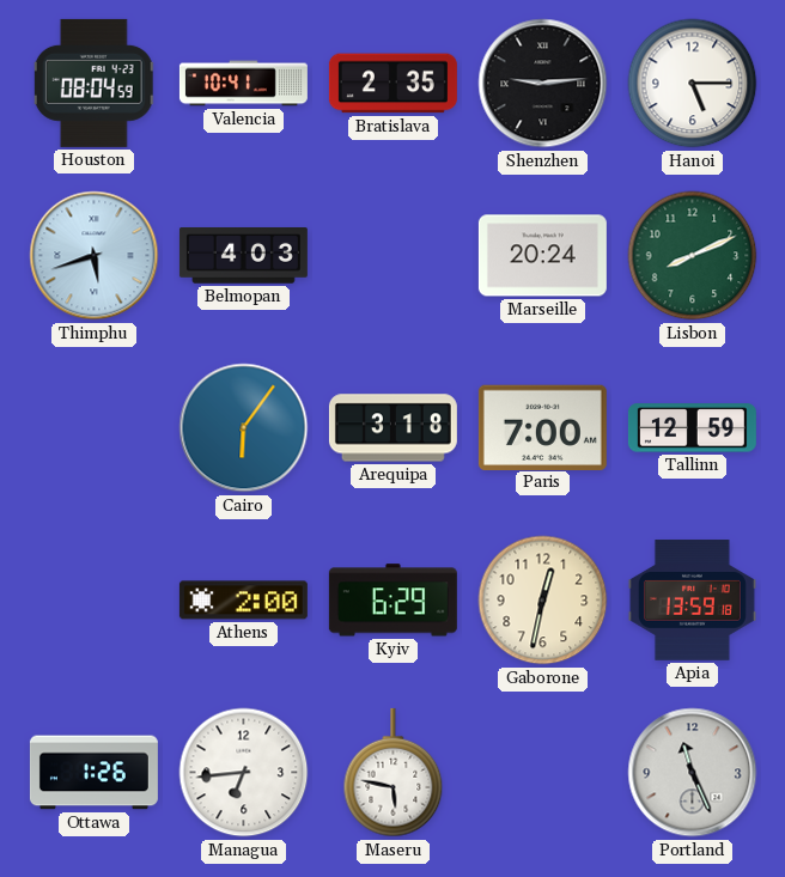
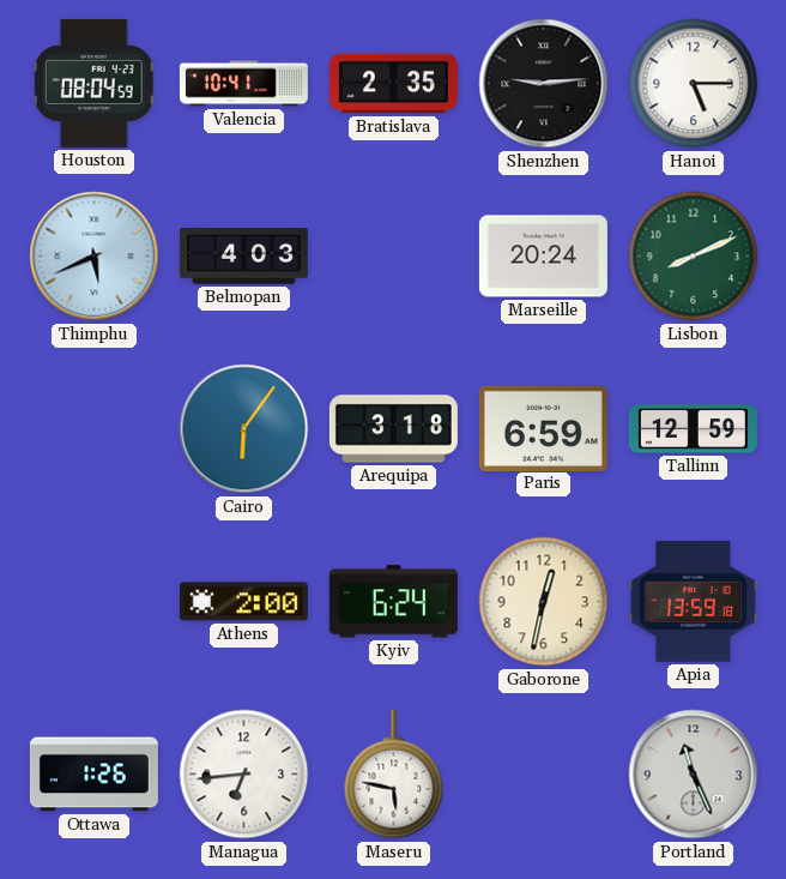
Thimphu: 5:42 -> 5:41
Paris: 7:00 -> 6:59
Kyiv: 6:29 -> 6:24
